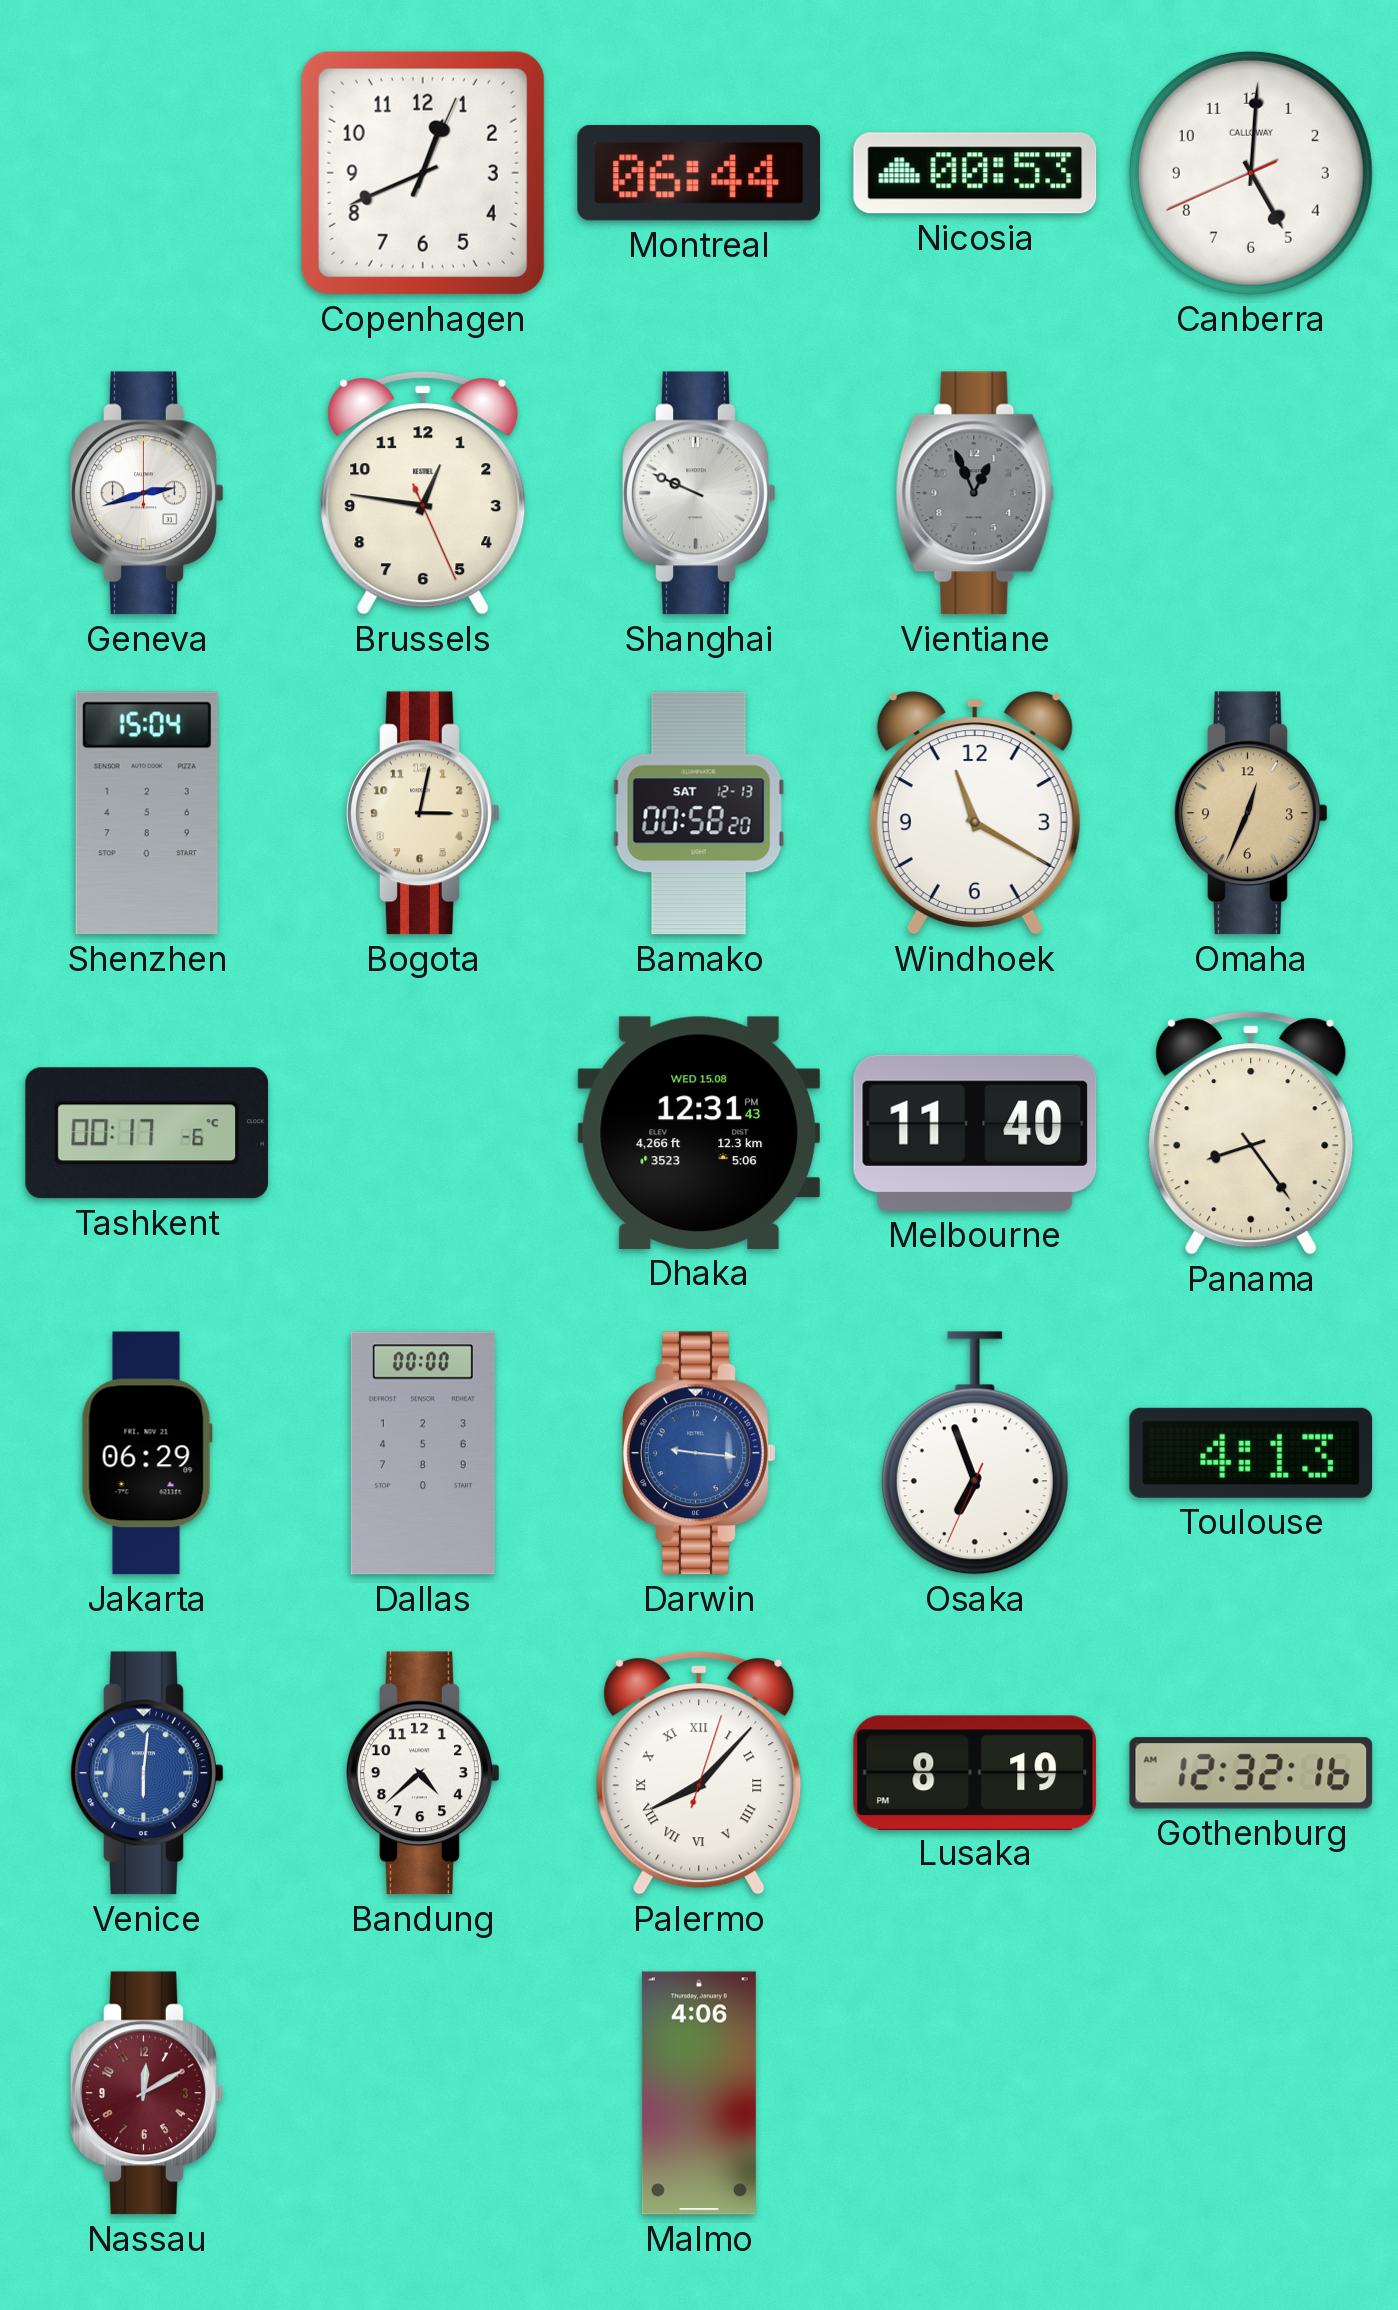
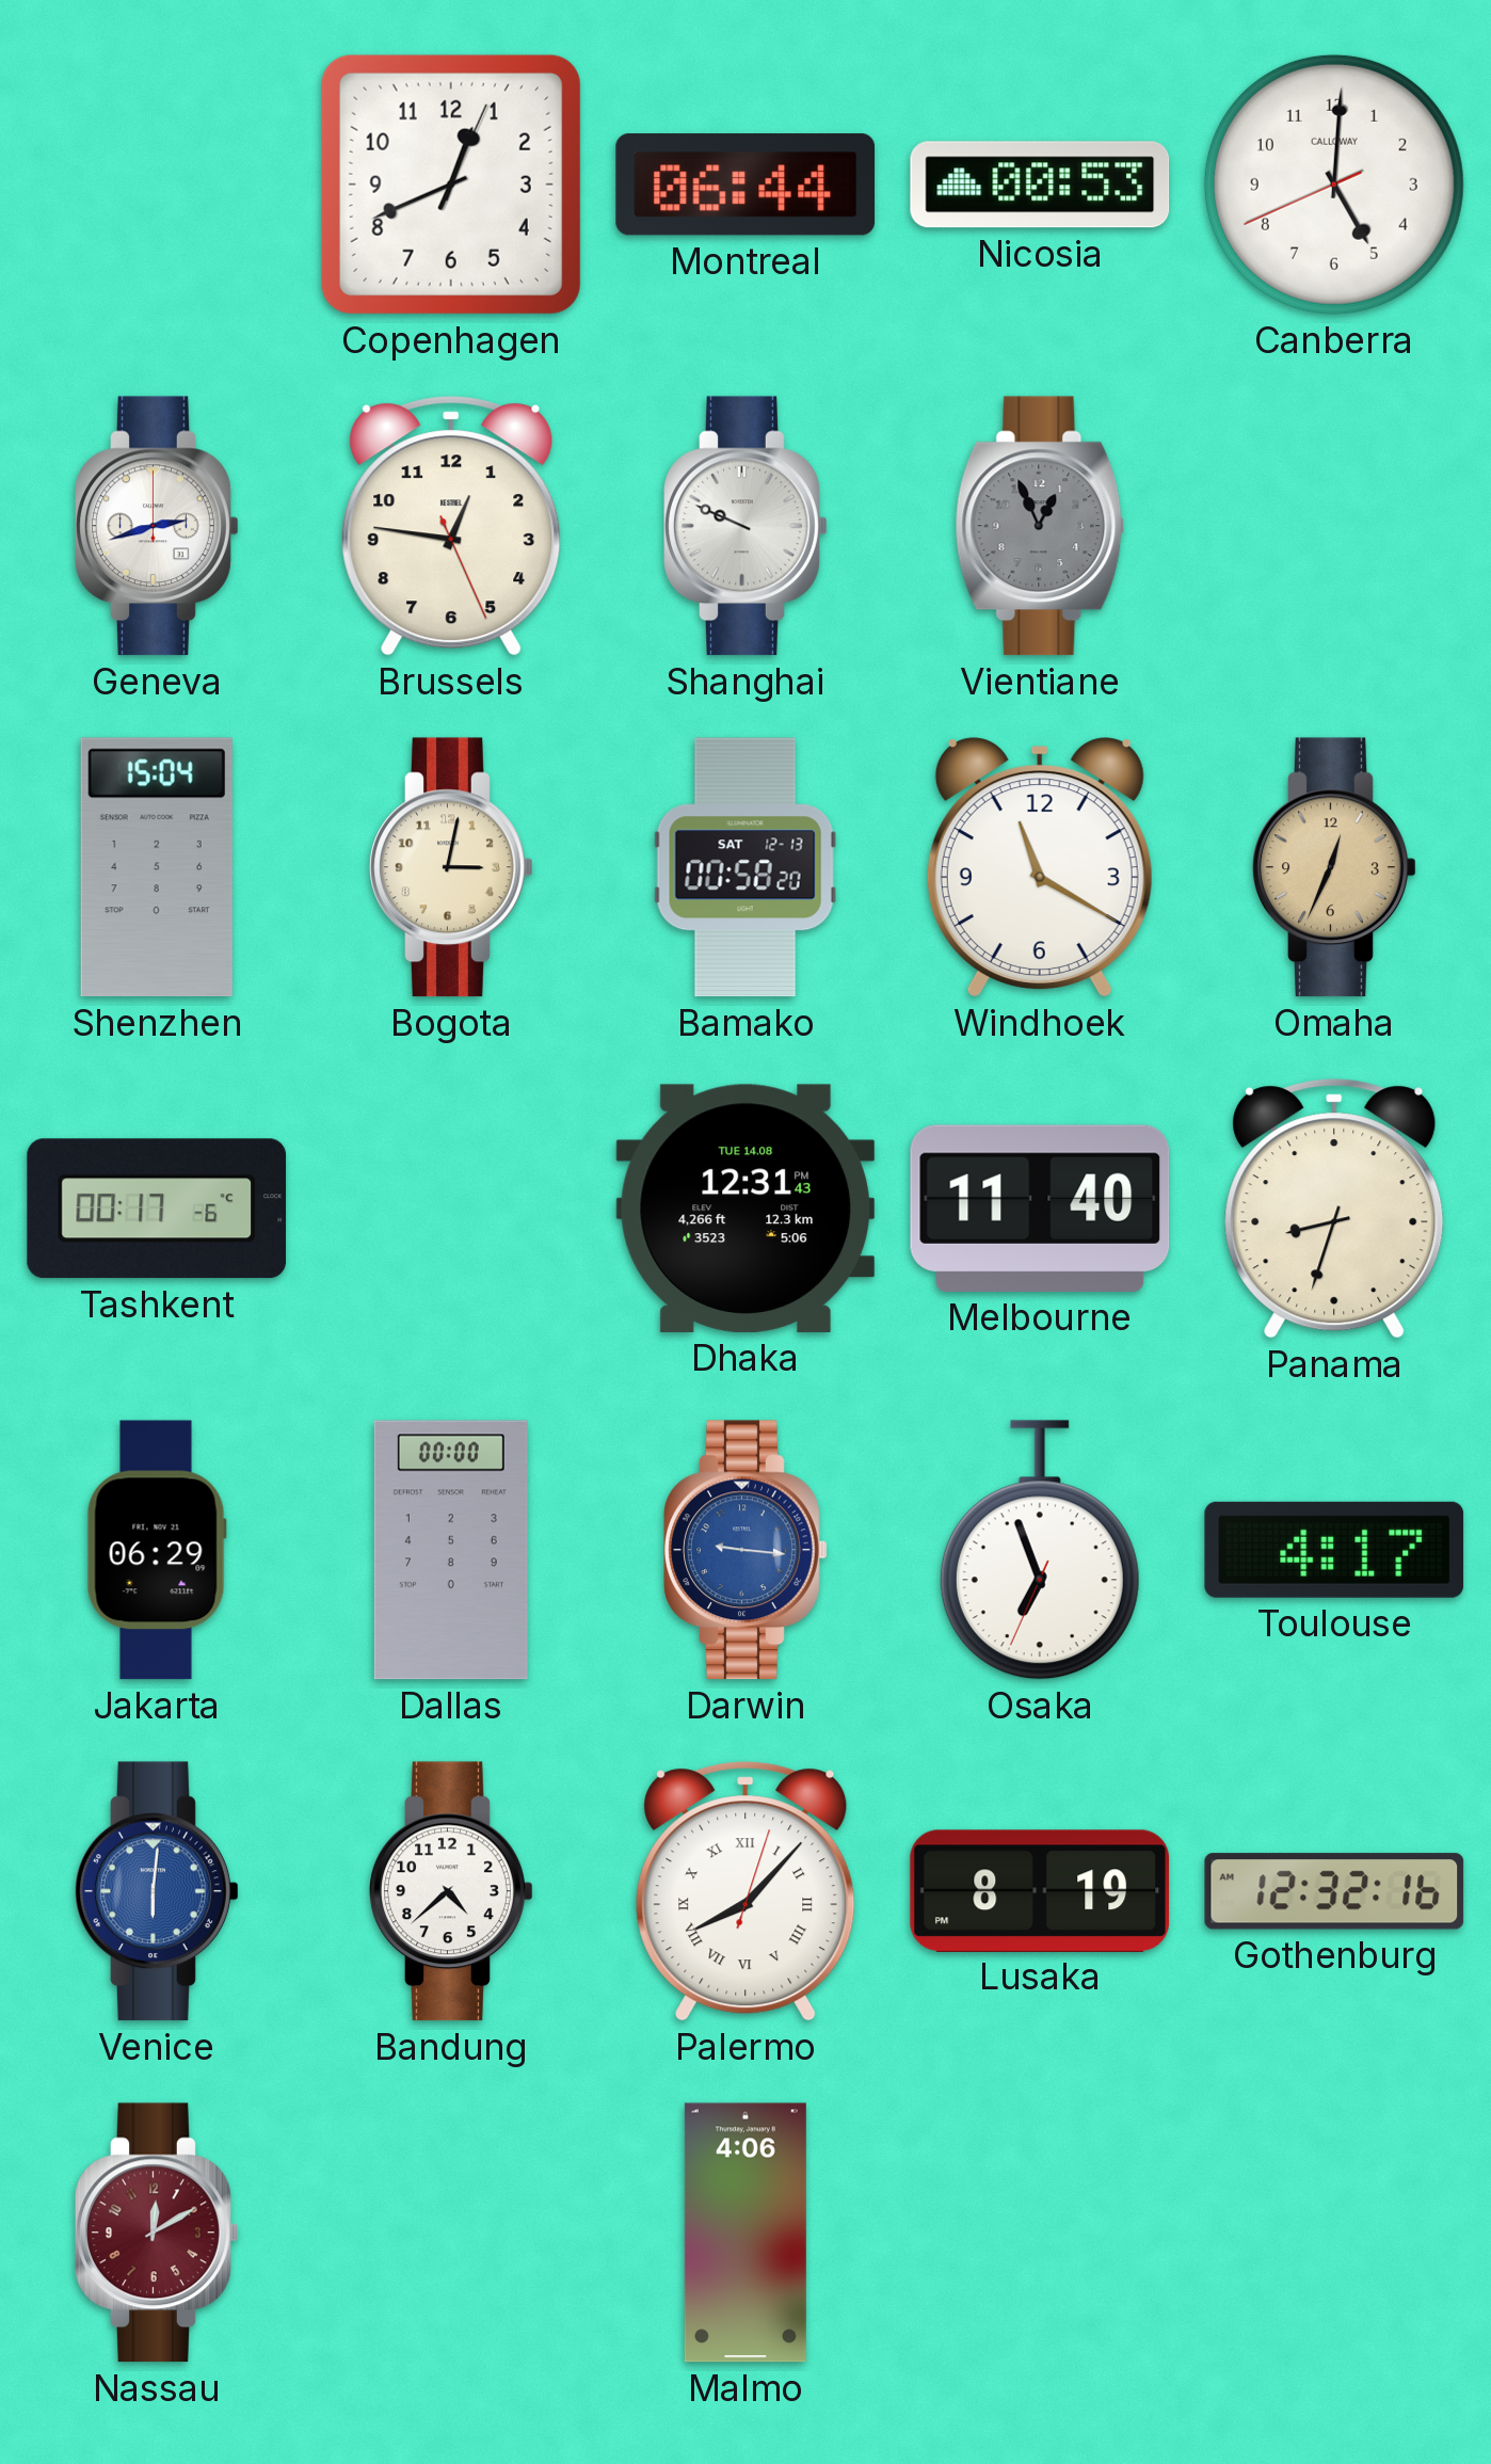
Dhaka date: WED 15.08 -> TUE 14.08
Panama: 8:24 -> 8:33
Toulouse: 4:13 -> 4:17
